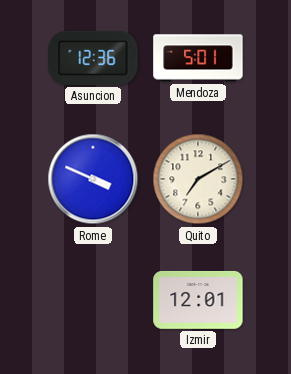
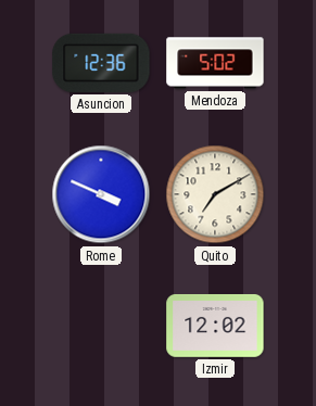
Mendoza: 5:01 -> 5:02
Izmir: 12:01 -> 12:02
